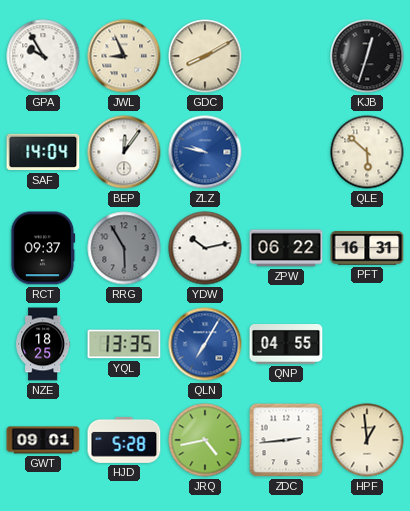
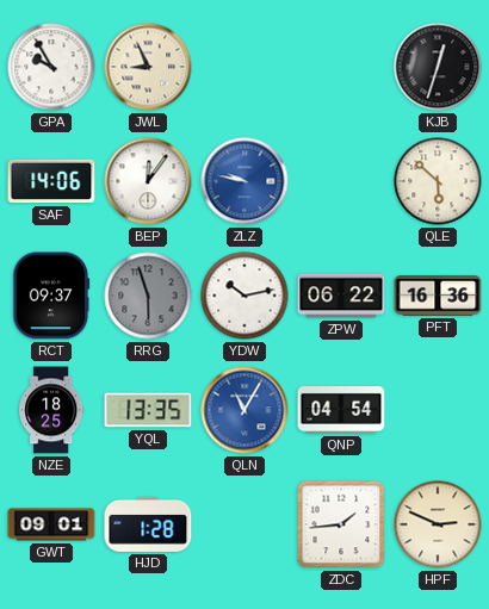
GDC: 8:10 -> none
SAF: 14:04 -> 14:06
RRG: 5:55 -> 5:57
PFT: 16:31 -> 16:36
QLN: 7:05 -> 11:05
QNP: 04:55 -> 04:54
HJD: 5:28 -> 1:28
JRQ: 4:43 -> none
ZDC: 2:44 -> 1:44
HPF: 12:59 -> 2:49
